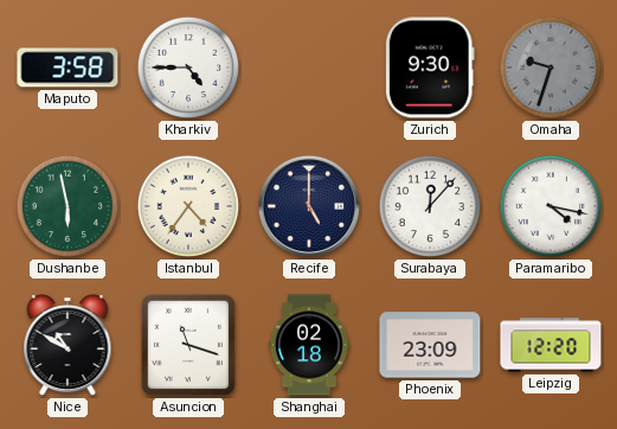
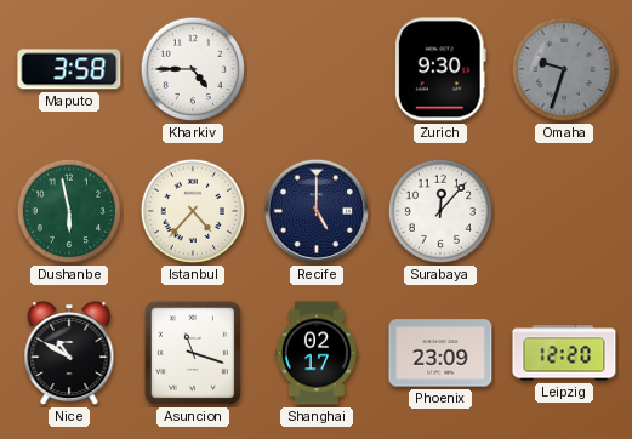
Istanbul: 4:36 -> 4:37
Paramaribo: 4:17 -> none
Shanghai: 02:18 -> 02:17
